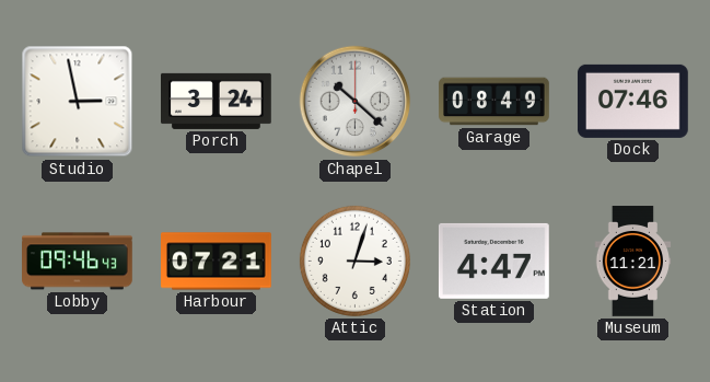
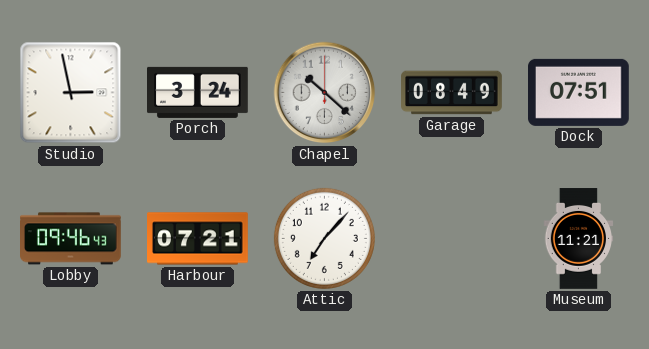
Dock: 07:46 -> 07:51
Attic: 3:03 -> 7:07
Station: 4:47 -> none
